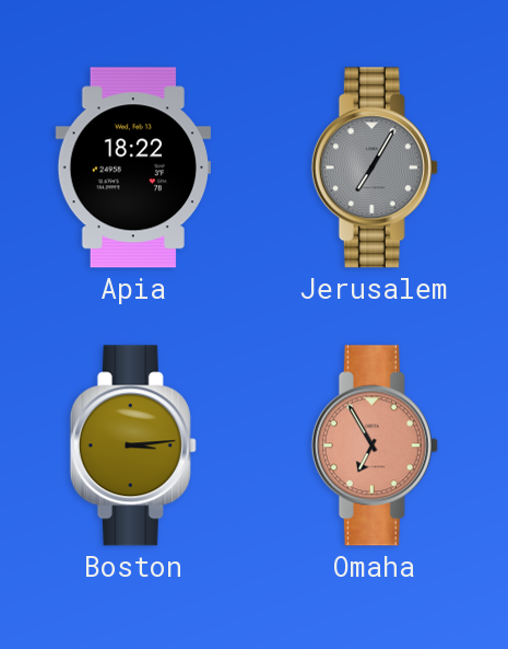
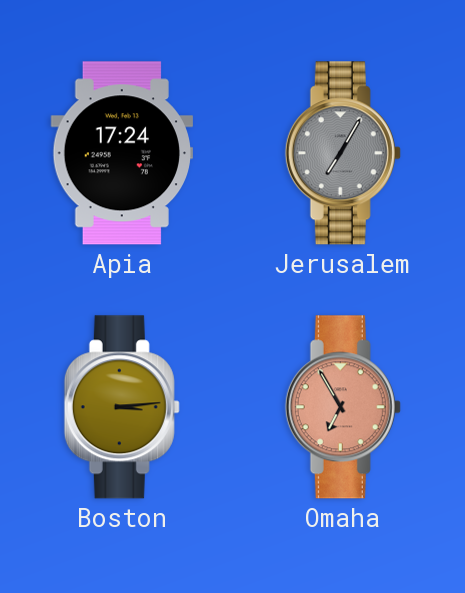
Apia: 18:22 -> 17:24
